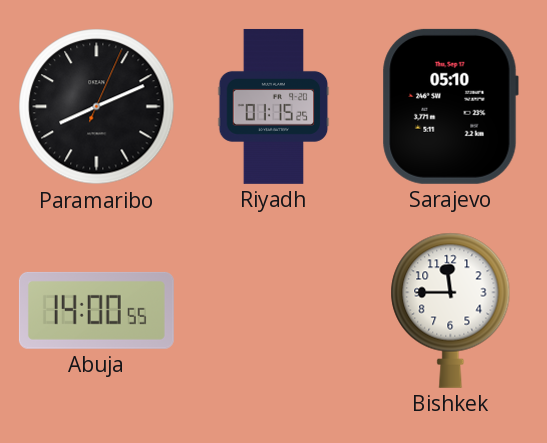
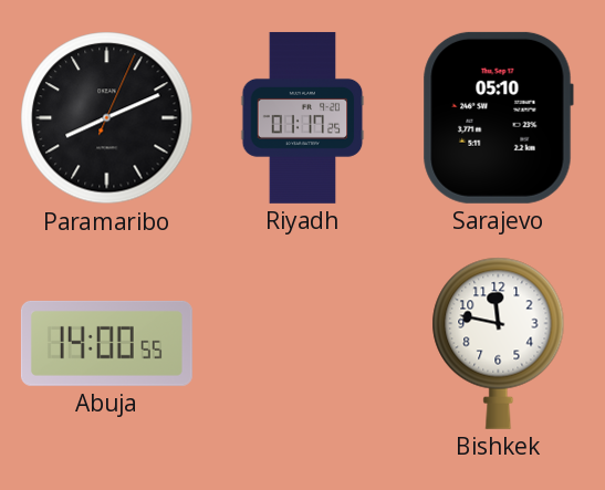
Riyadh: 01:15 -> 01:17
Bishkek: 11:45 -> 11:47
